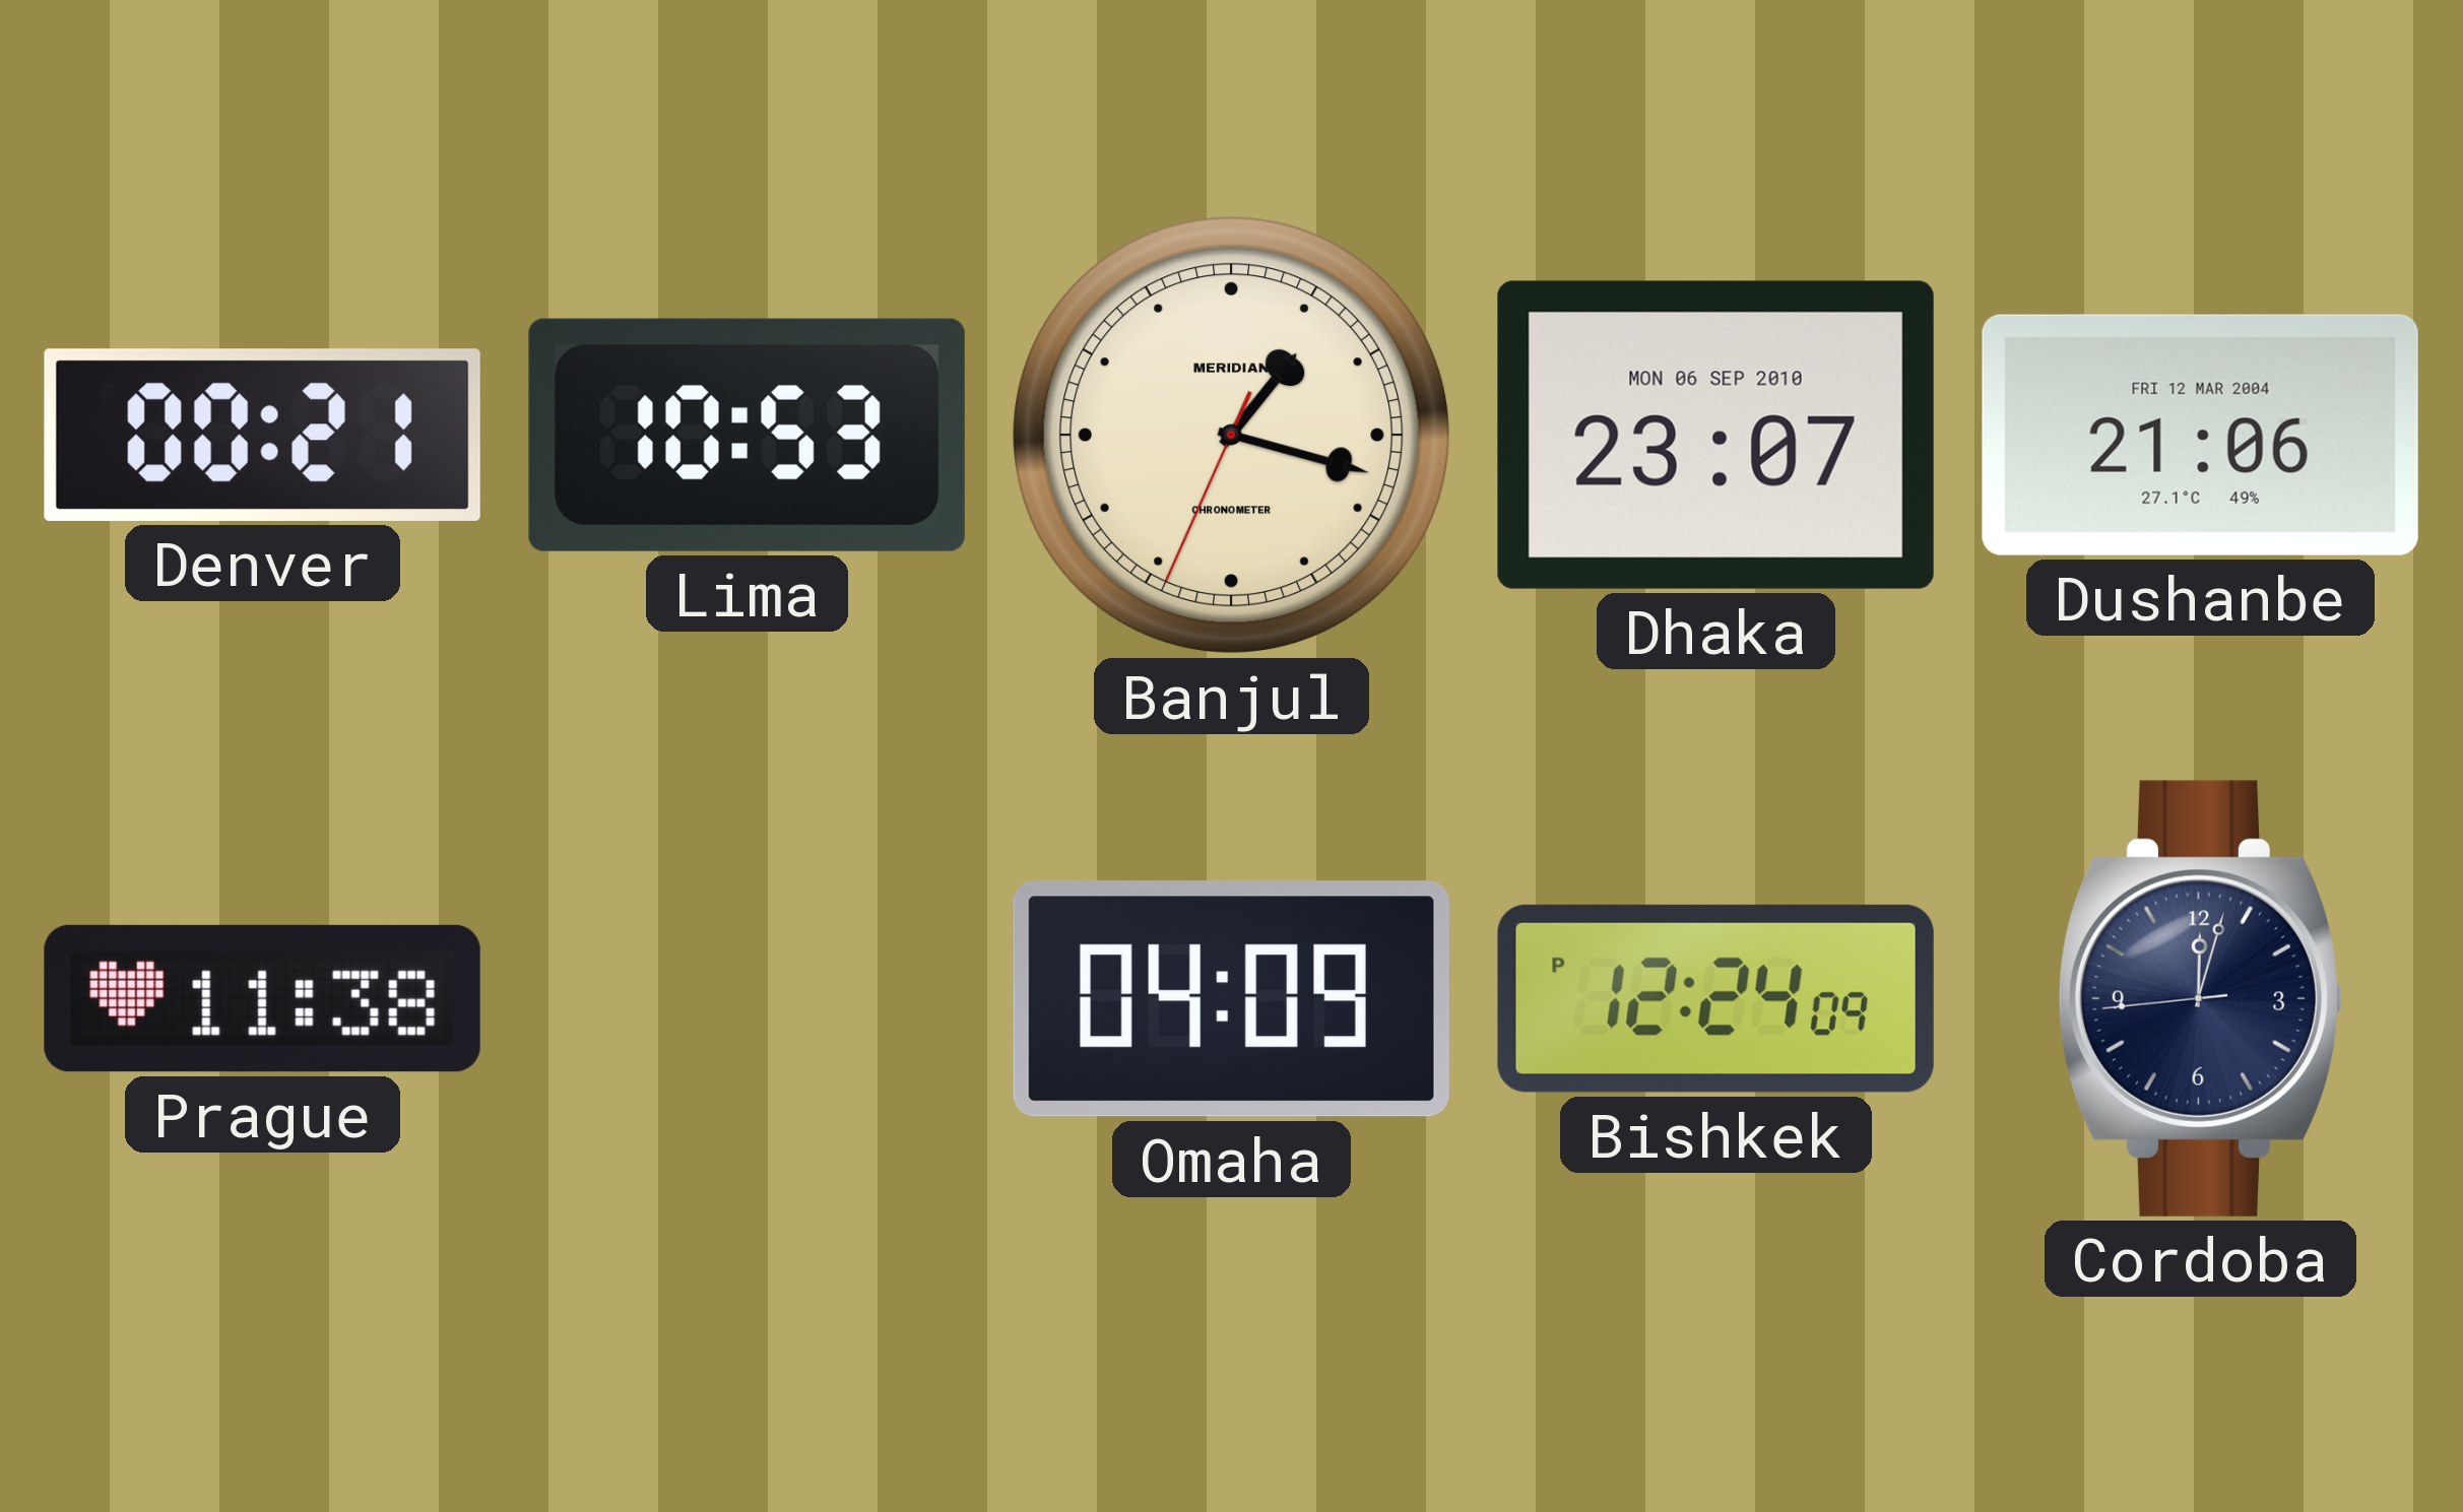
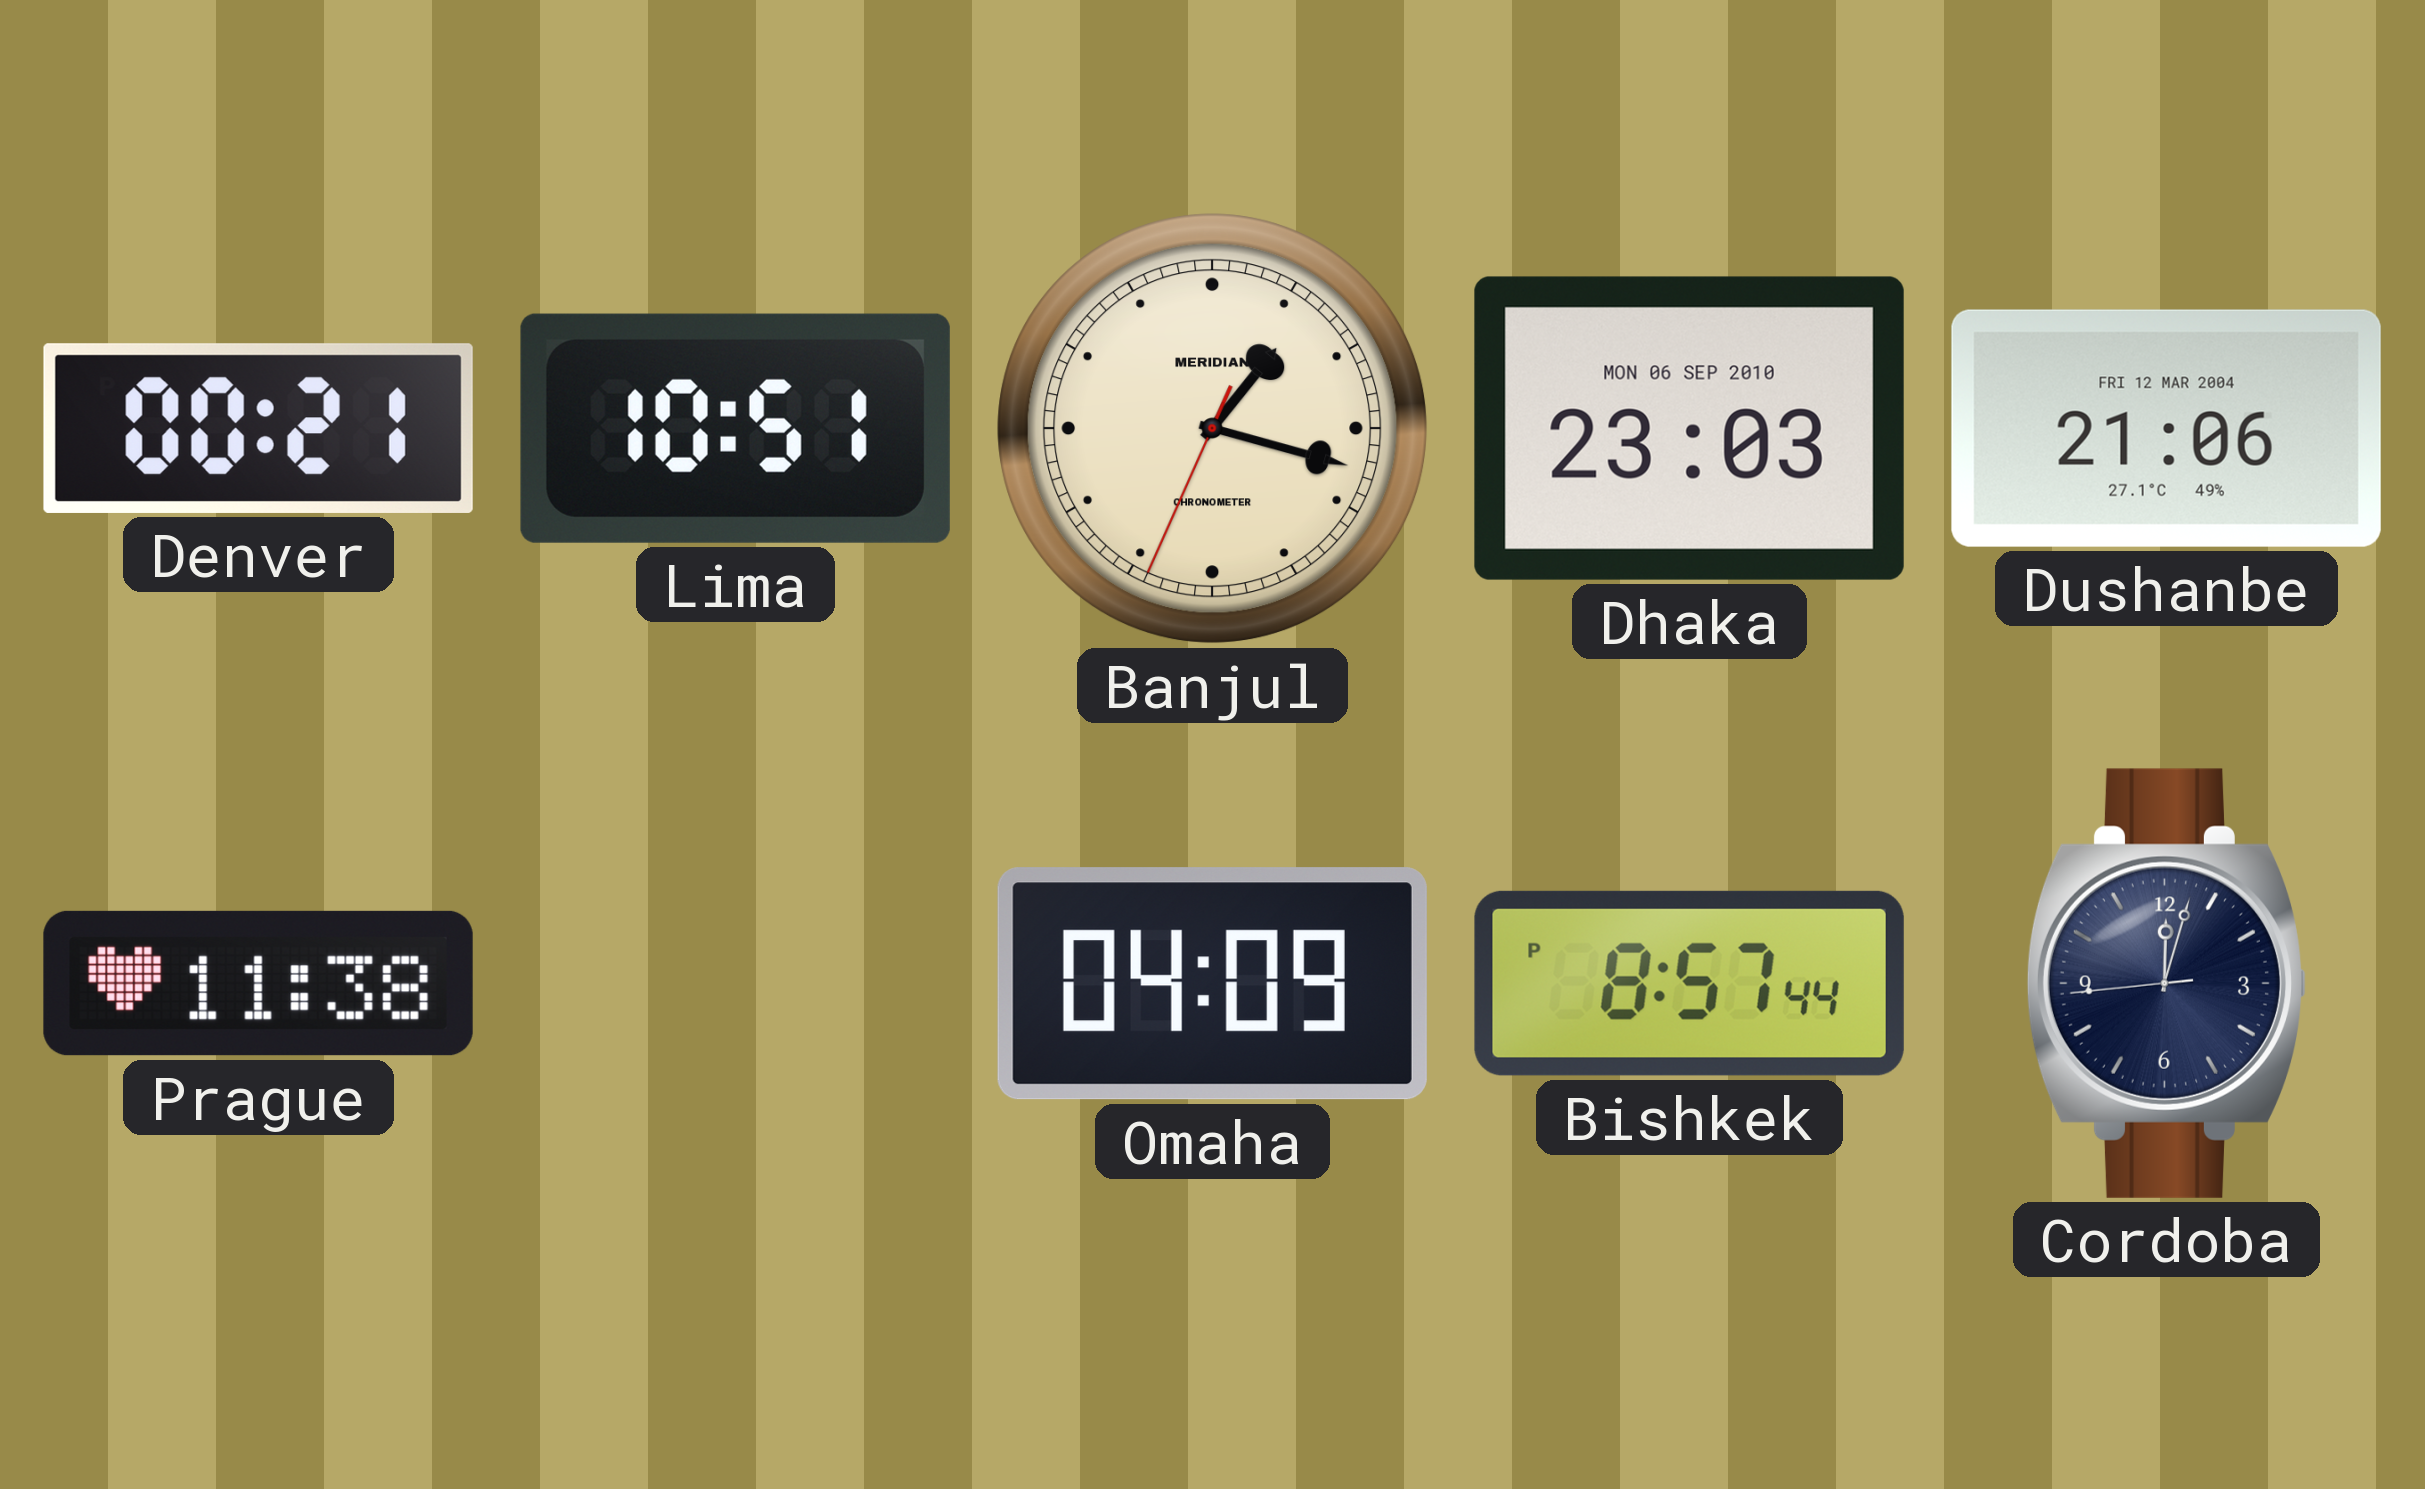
Lima: 10:53 -> 10:51
Dhaka: 23:07 -> 23:03
Bishkek: 12:24 -> 8:57
